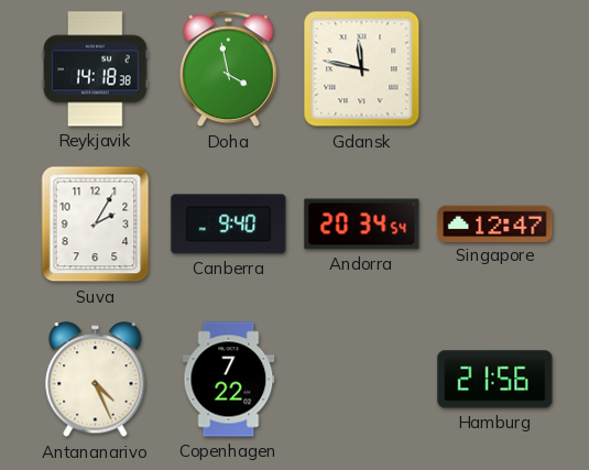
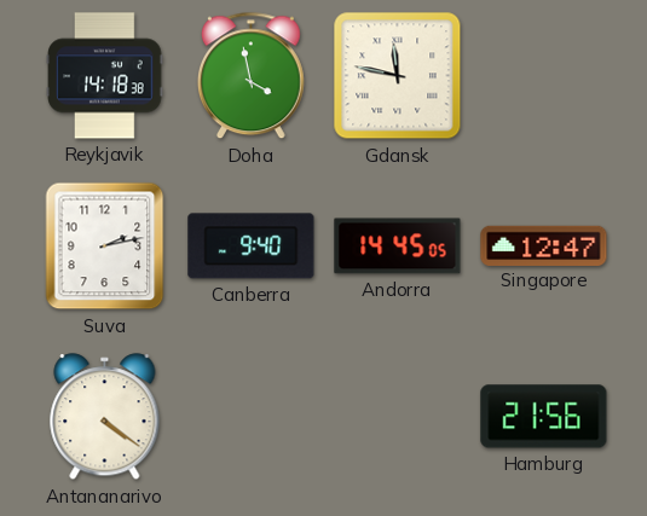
Suva: 2:05 -> 2:13
Andorra: 20:34 -> 14:45
Antananarivo: 4:26 -> 4:21
Copenhagen: 7:22 -> none
